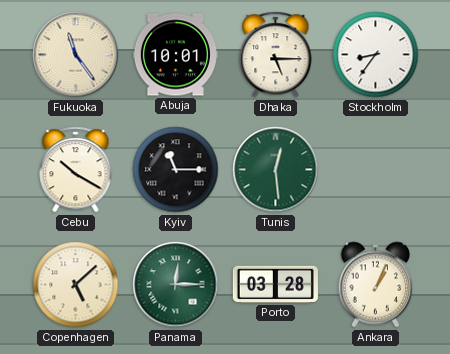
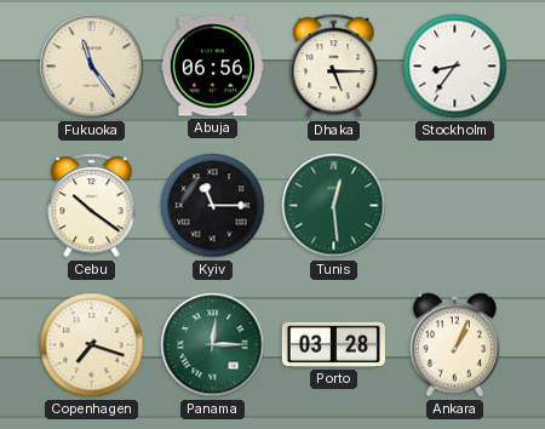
Abuja: 10:01 -> 06:56
Cebu: 10:20 -> 10:21
Copenhagen: 5:08 -> 7:18
